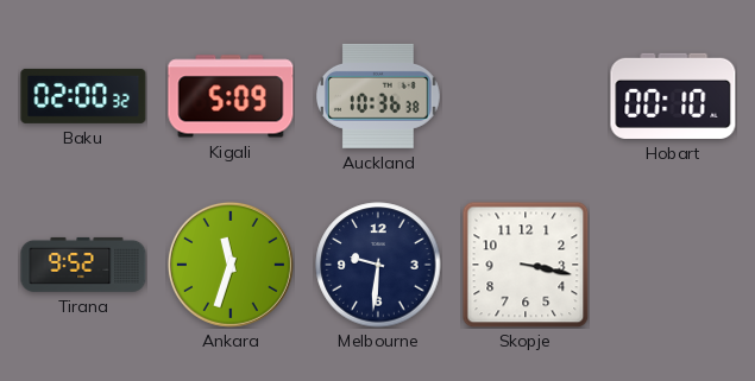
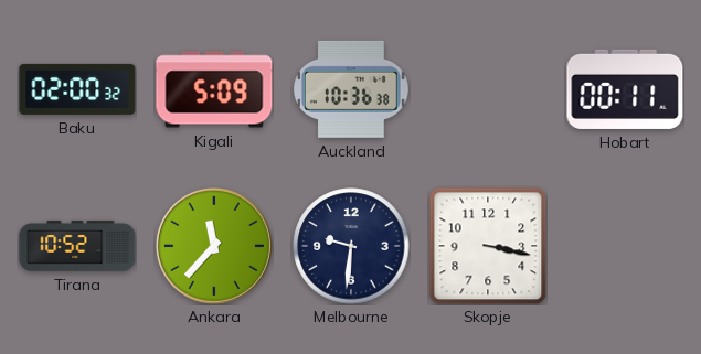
Hobart: 00:10 -> 00:11
Tirana: 9:52 -> 10:52
Ankara: 11:33 -> 11:37
